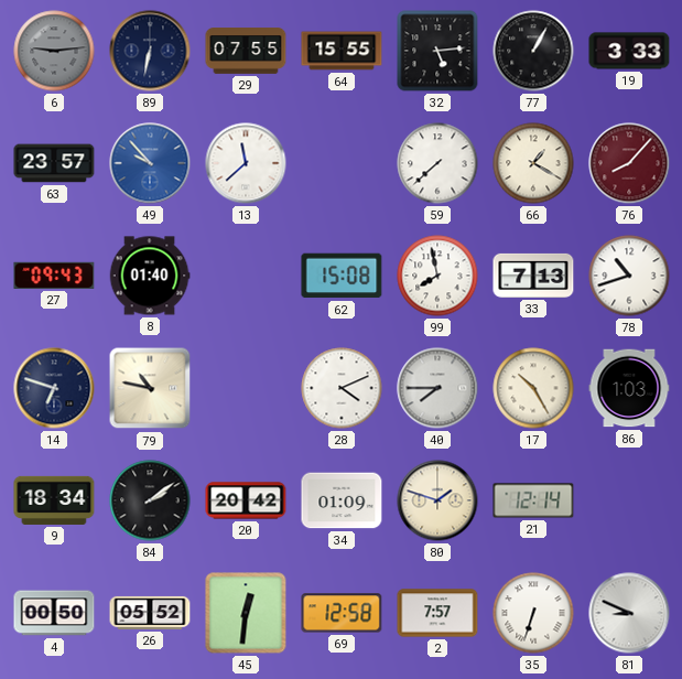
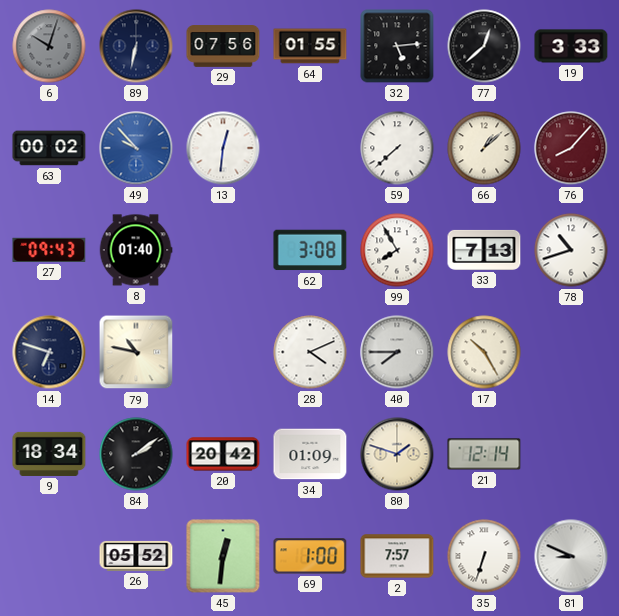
6: 9:14 -> 10:03
29: 07:55 -> 07:56
64: 15:55 -> 01:55
77: 1:05 -> 12:38
63: 23:57 -> 00:02
13: 11:38 -> 12:31
66: 1:20 -> 1:08
62: 15:08 -> 3:08
99: 7:58 -> 7:55
86: 1:03 -> none
4: 00:50 -> none
69: 12:58 -> 1:00
